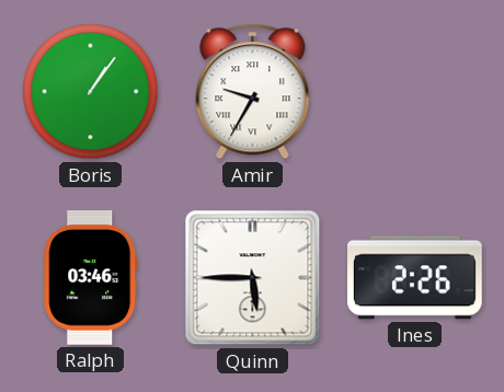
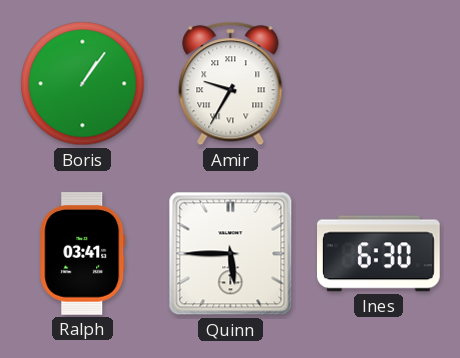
Ralph: 03:46 -> 03:41
Ines: 2:26 -> 6:30
